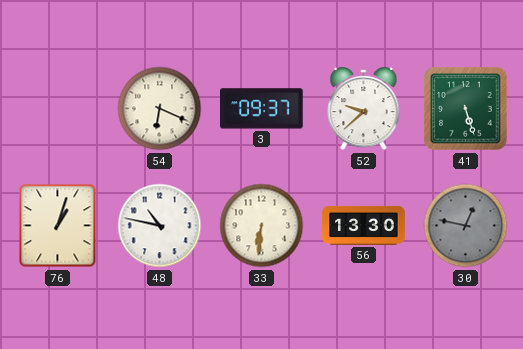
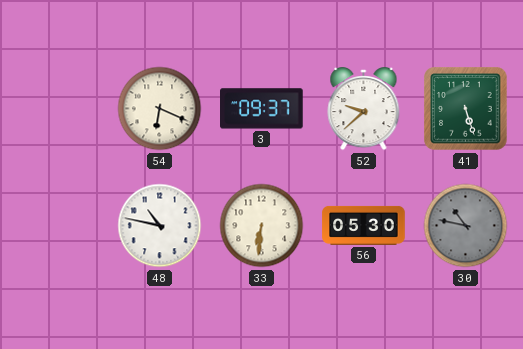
76: 1:03 -> none
56: 13:30 -> 05:30
30: 12:47 -> 10:47
